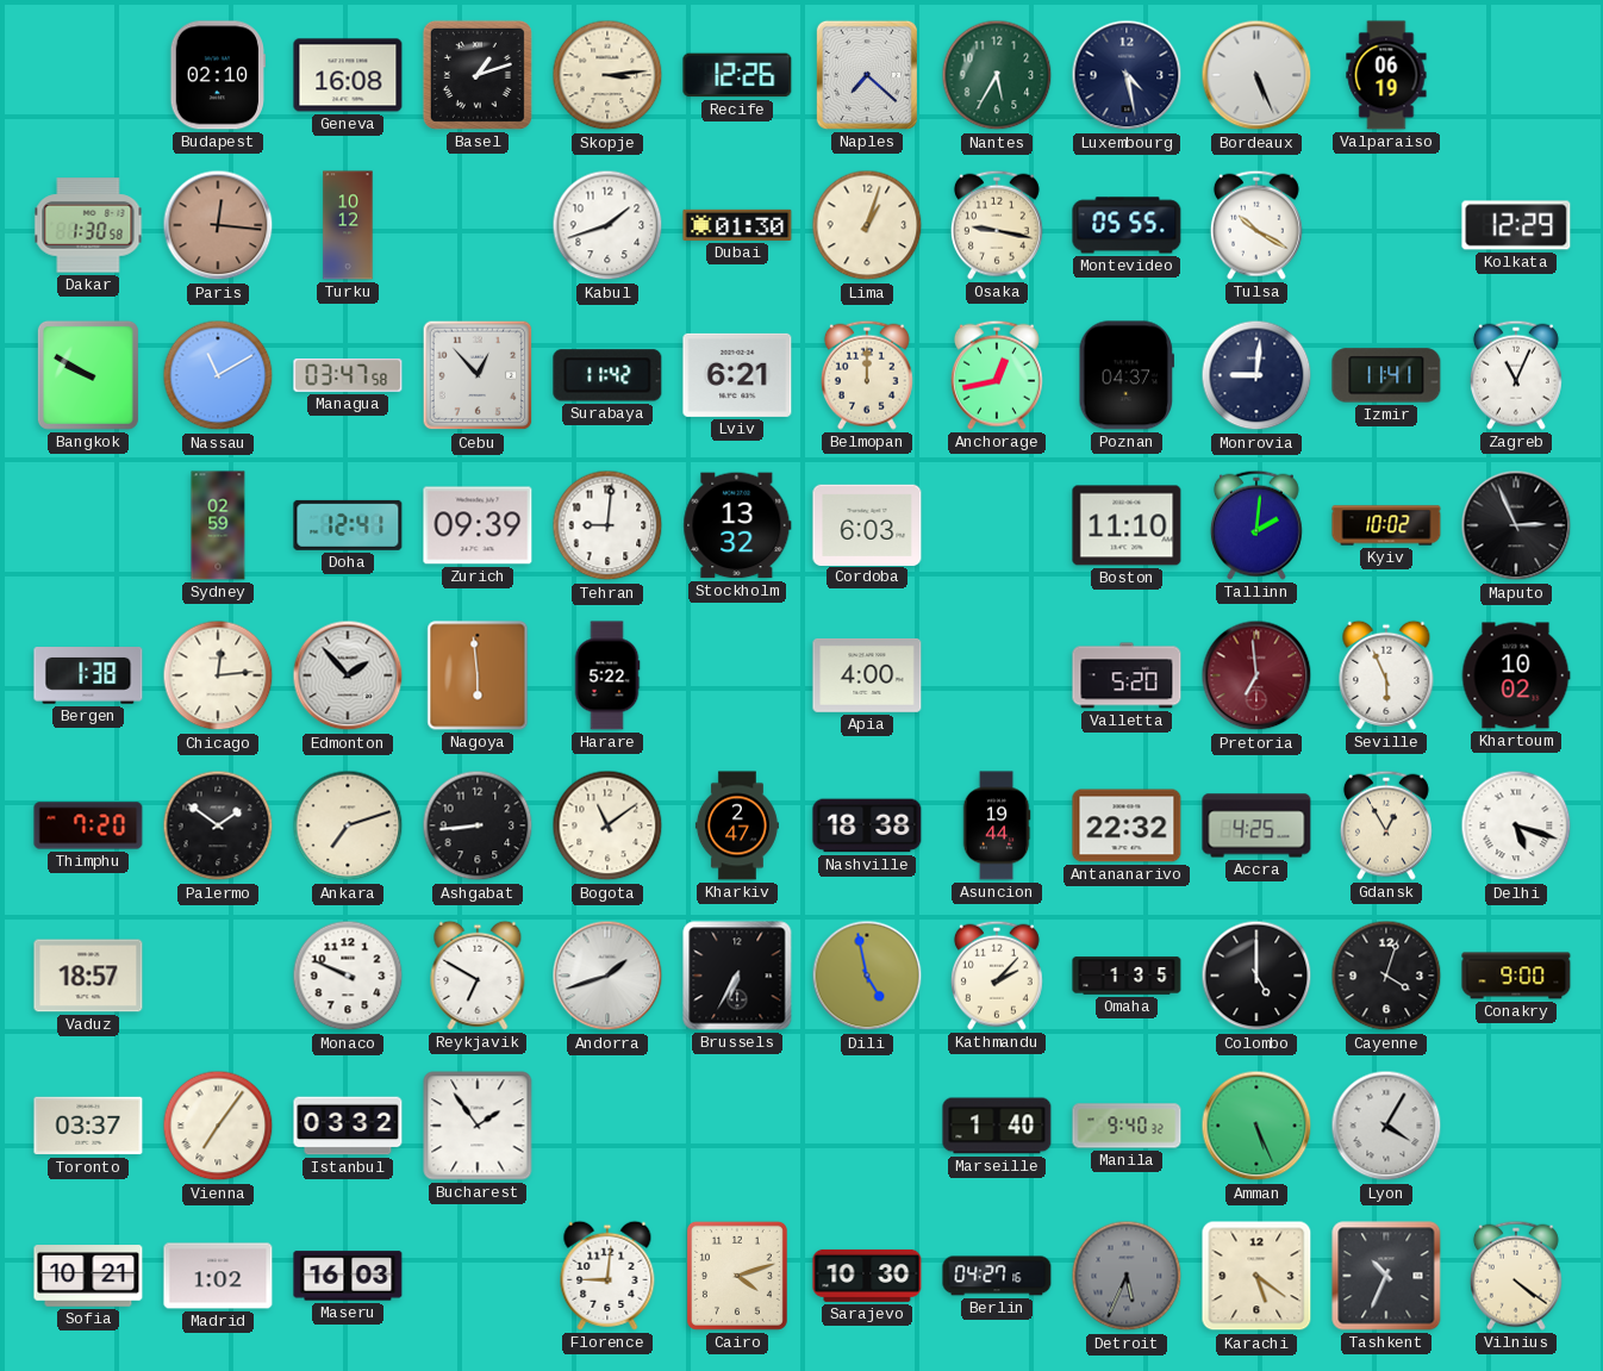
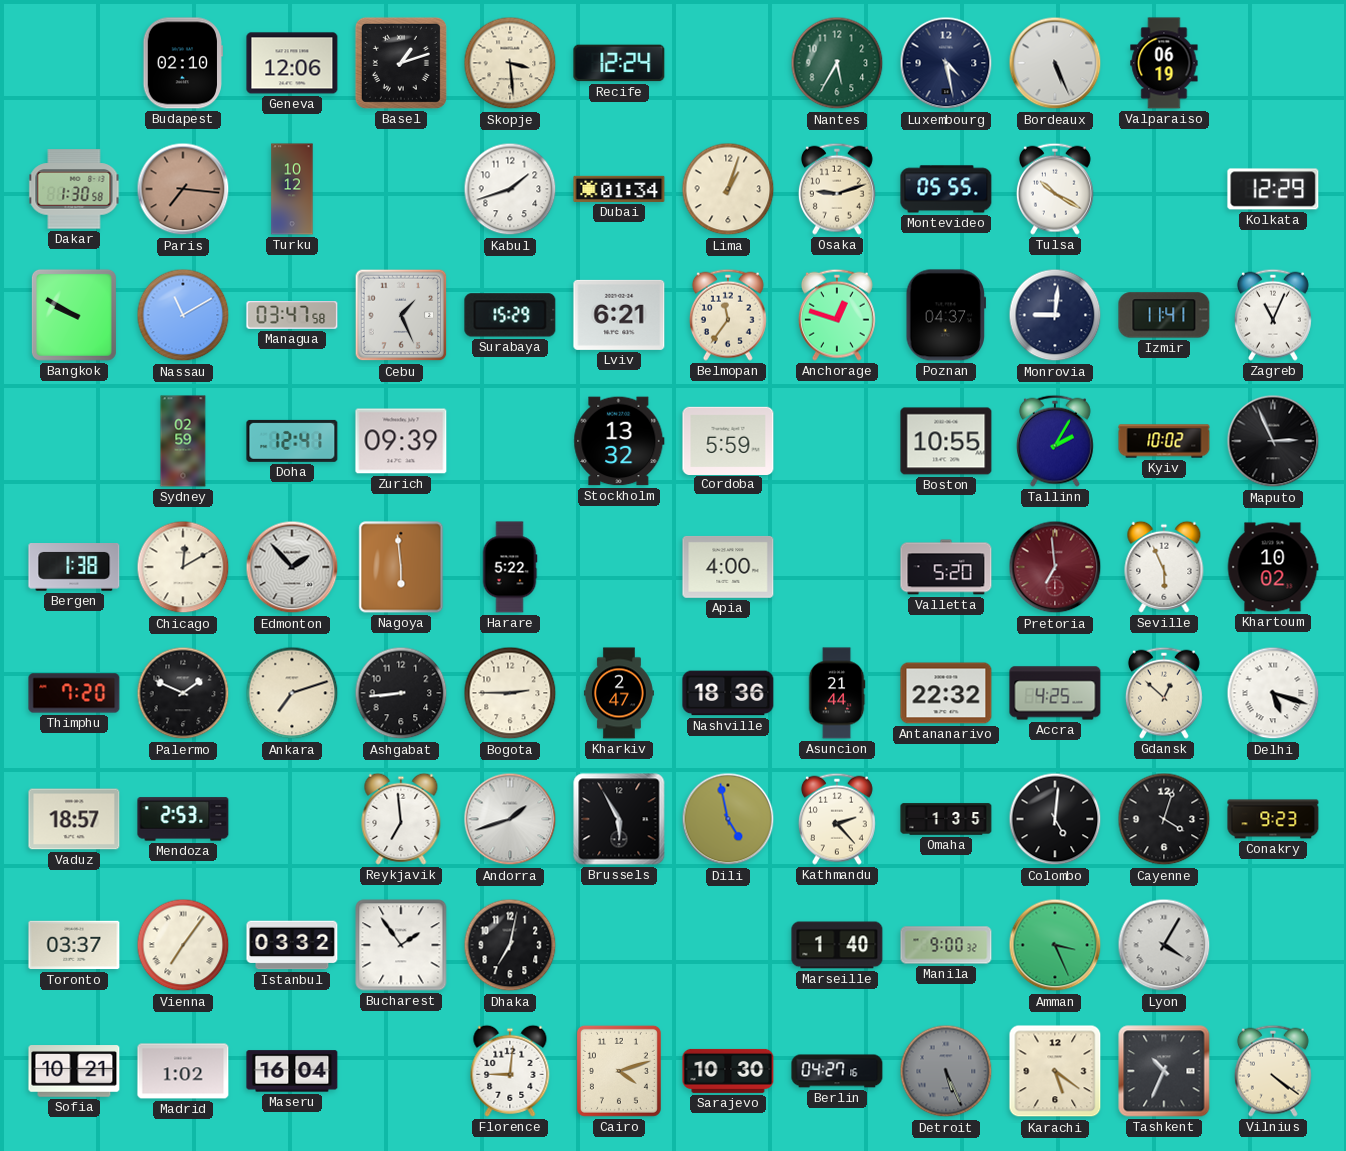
Geneva: 16:08 -> 12:06
Skopje: 3:14 -> 3:29
Recife: 12:26 -> 12:24
Naples: 7:22 -> none
Paris: 12:16 -> 7:16
Dubai: 01:30 -> 01:34
Osaka: 9:17 -> 9:12
Cebu: 12:53 -> 1:26
Surabaya: 11:42 -> 15:29
Belmopan: 12:00 -> 11:36
Anchorage: 12:43 -> 12:48
Tehran: 9:01 -> none
Cordoba: 6:03 -> 5:59
Boston: 11:10 -> 10:55
Tallinn: 2:01 -> 2:05
Chicago: 12:14 -> 12:10
Palermo: 1:51 -> 1:49
Bogota: 11:09 -> 2:45
Nashville: 18:38 -> 18:36
Asuncion: 19:44 -> 21:44
Gdansk: 12:55 -> 12:52
Mendoza: none -> 2:53
Monaco: 9:49 -> none
Reykjavik: 6:50 -> 6:59
Brussels: 6:35 -> 5:55
Kathmandu: 2:07 -> 2:23
Colombo: 5:00 -> 5:01
Conakry: 9:00 -> 9:23
Dhaka: none -> 7:02
Manila: 9:40 -> 9:00
Amman: 5:26 -> 3:26
Maseru: 16:03 -> 16:04
Detroit: 5:34 -> 5:26
